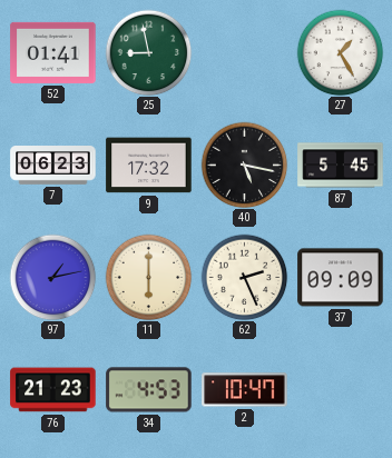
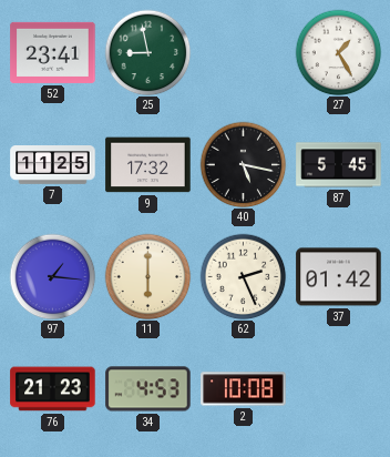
52: 01:41 -> 23:41
7: 06:23 -> 11:25
97: 1:13 -> 1:16
37: 09:09 -> 01:42
2: 10:47 -> 10:08
